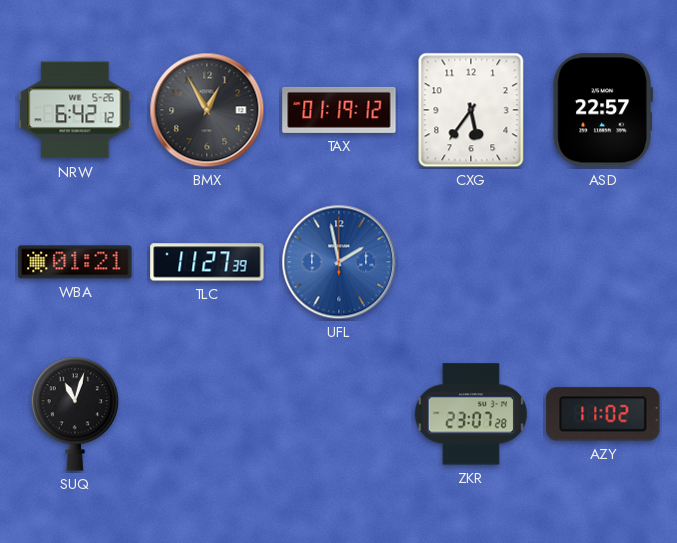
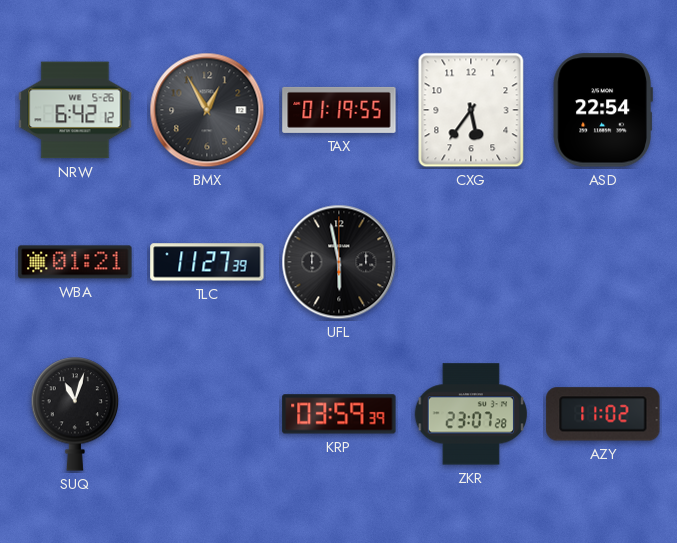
TAX: 01:19:12 -> 01:19:55
ASD: 22:57 -> 22:54
UFL: 1:58 -> 5:58
UFL dial: blue -> black
KRP: none -> 03:59
